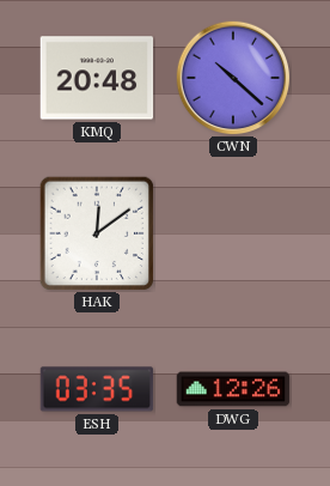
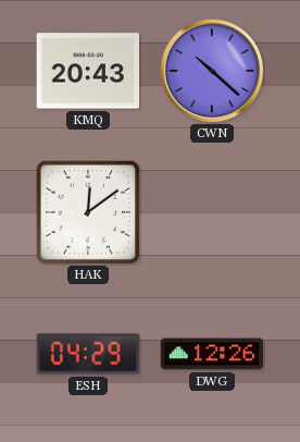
KMQ: 20:48 -> 20:43
ESH: 03:35 -> 04:29
